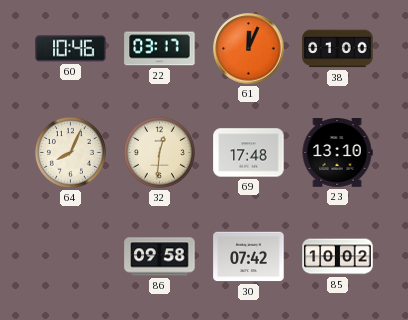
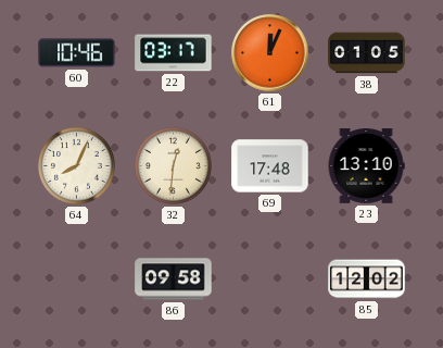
38: 01:00 -> 01:05
30: 07:42 -> none
85: 10:02 -> 12:02
